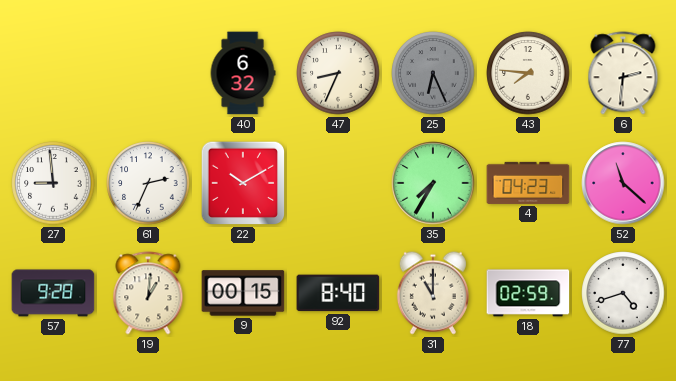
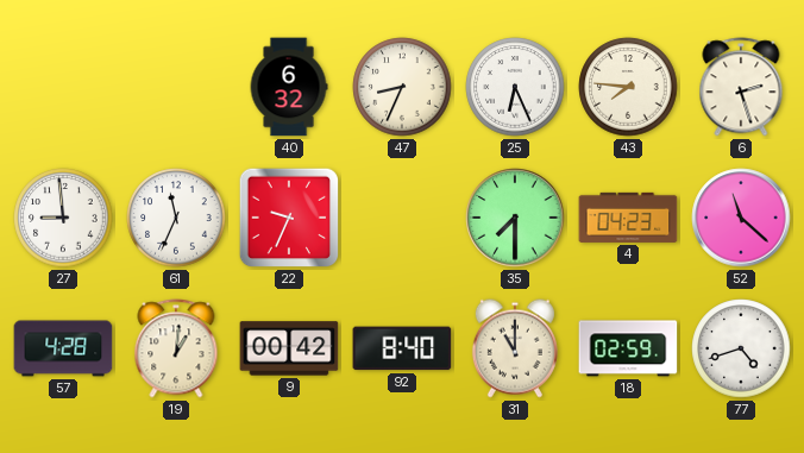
25 dial: grey -> white
6: 2:31 -> 2:27
61: 2:34 -> 11:34
22: 10:10 -> 9:34
35: 7:35 -> 7:30
57: 9:28 -> 4:28
9: 00:15 -> 00:42
